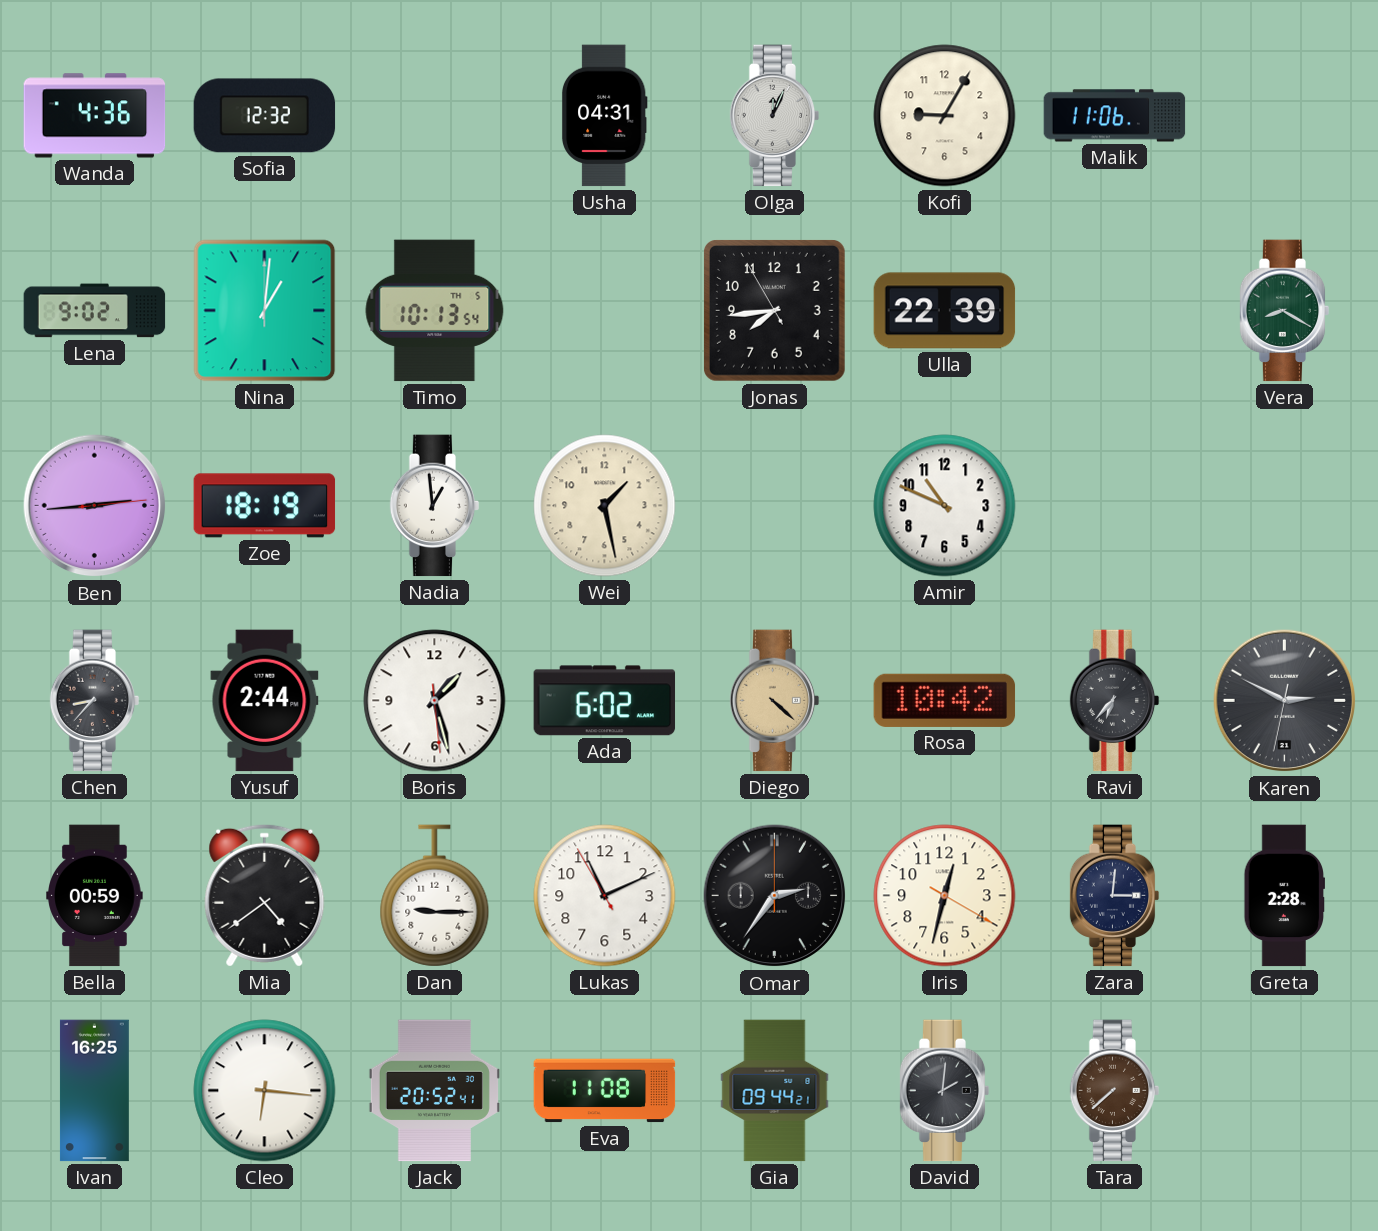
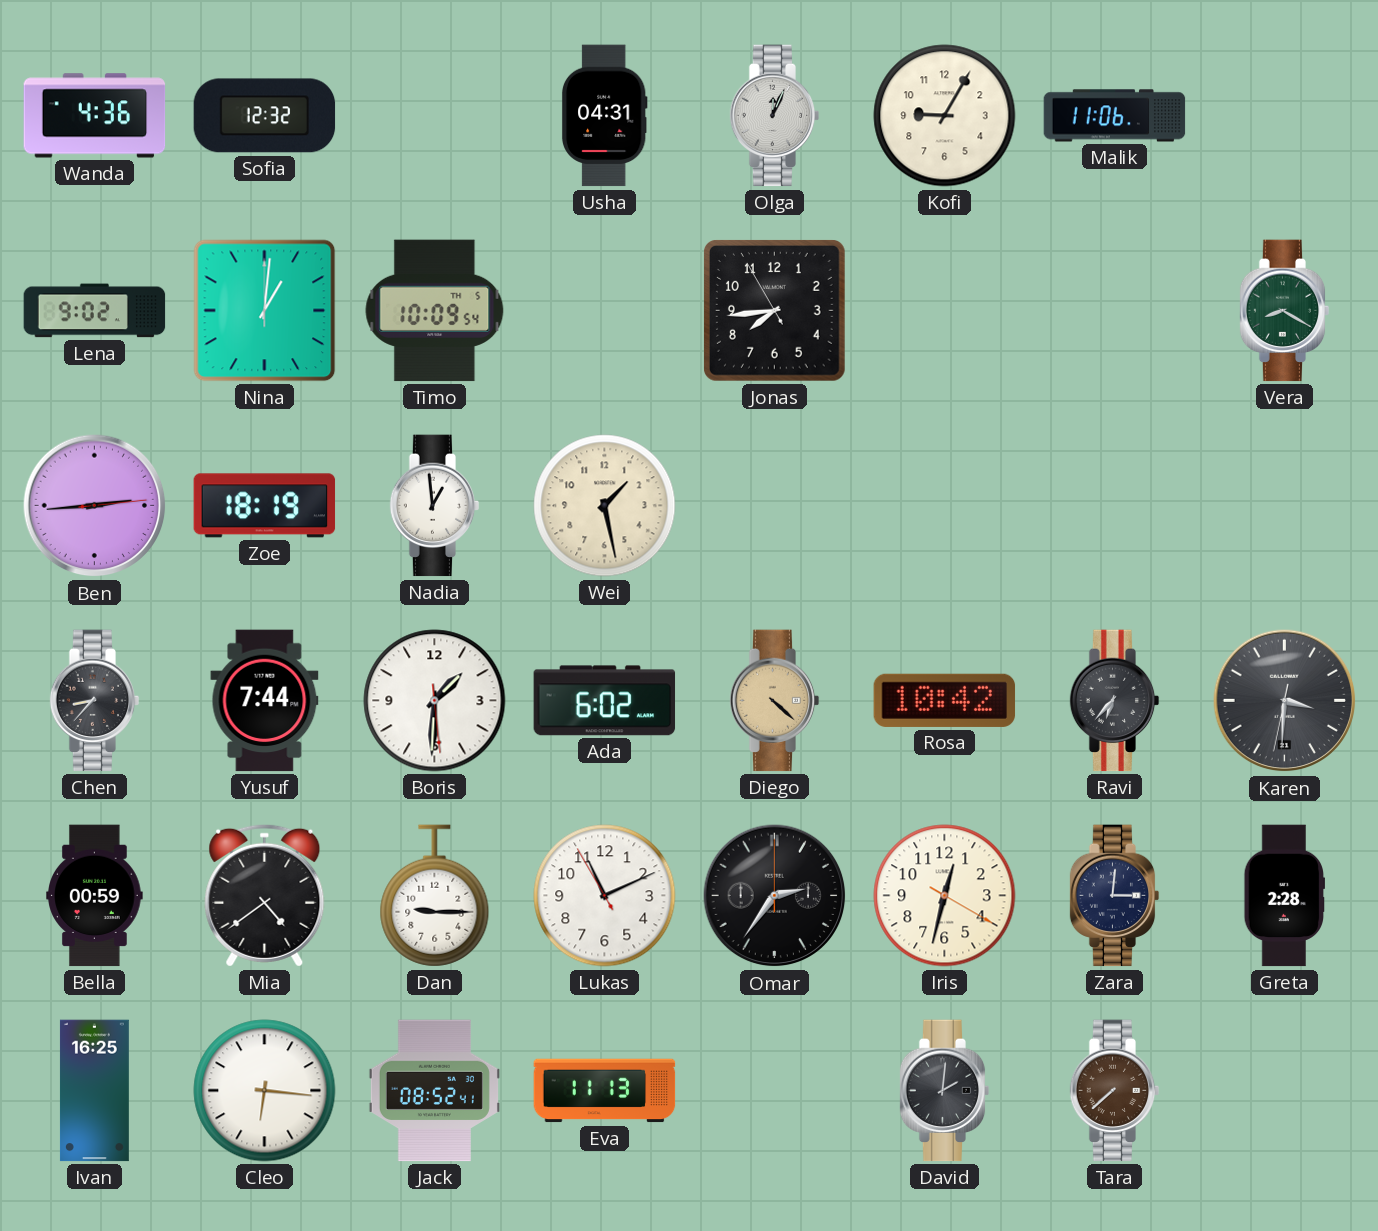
Timo: 10:13 -> 10:09
Ulla: 22:39 -> none
Amir: 10:49 -> none
Yusuf: 2:44 -> 7:44
Boris: 1:27 -> 1:30
Karen: 2:49 -> 3:30
Jack: 20:52 -> 08:52
Eva: 11:08 -> 11:13
Gia: 09:44 -> none
